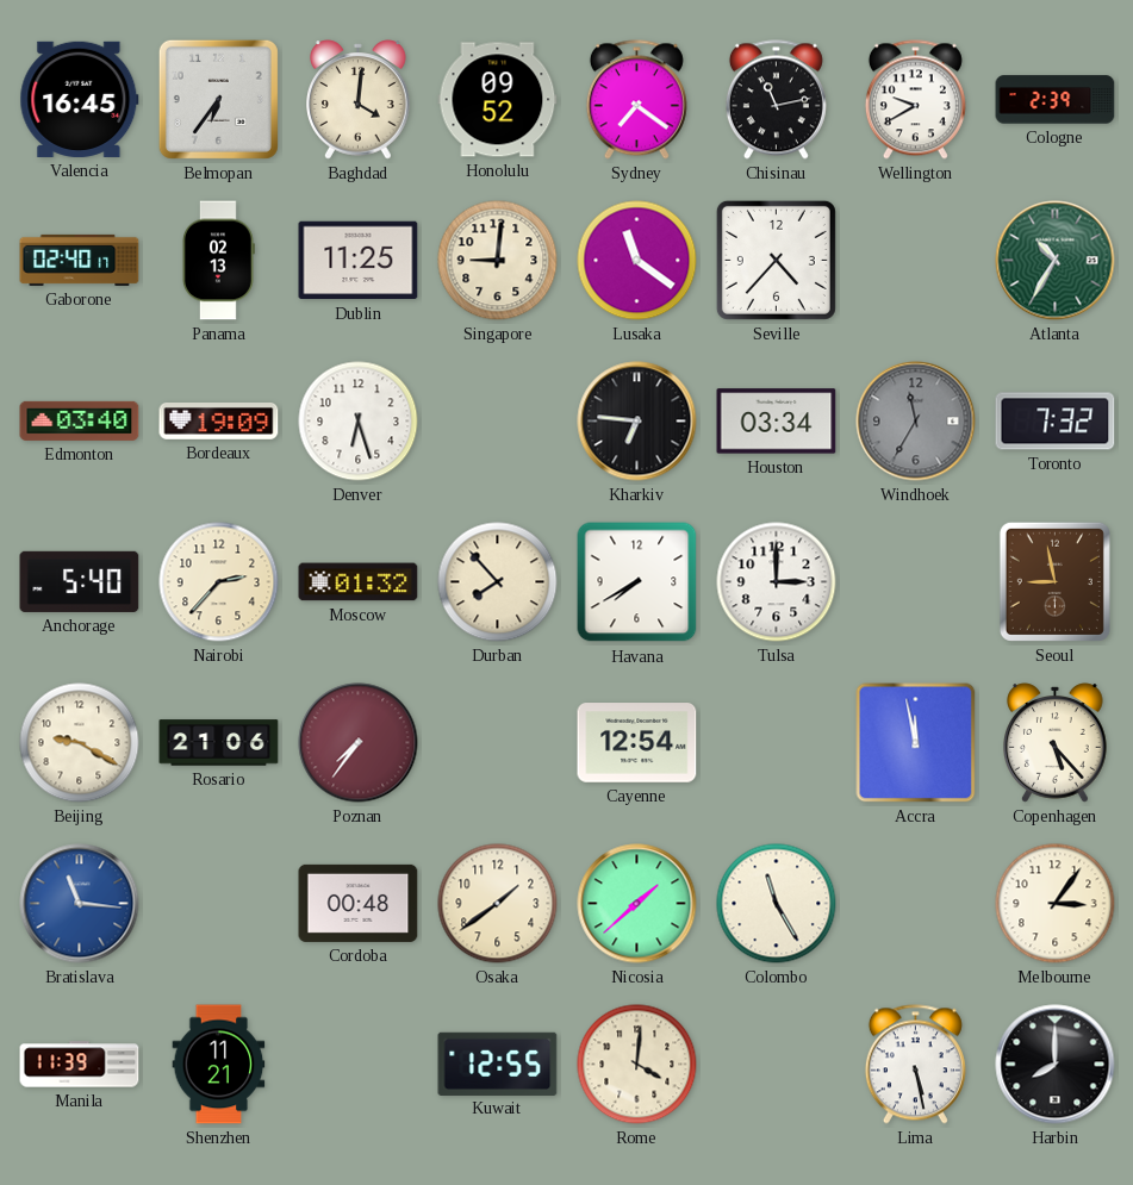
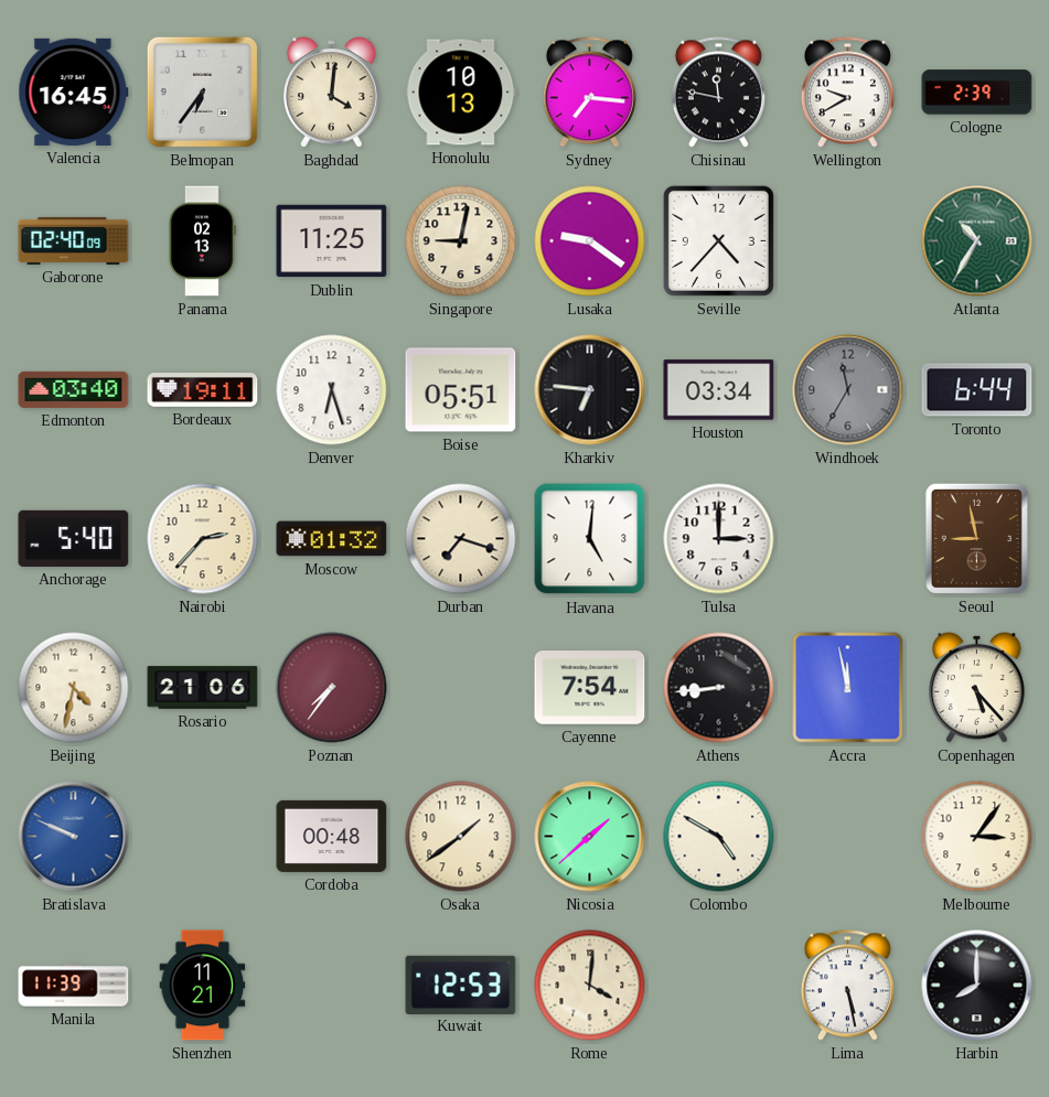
Honolulu: 09:52 -> 10:13
Sydney: 7:21 -> 7:16
Chisinau: 11:13 -> 11:47
Gaborone: 02:40:17 -> 02:40:09
Singapore: 9:01 -> 9:02
Lusaka: 11:21 -> 9:21
Bordeaux: 19:09 -> 19:11
Boise: none -> 05:51
Toronto: 7:32 -> 6:44
Durban: 7:53 -> 7:18
Havana: 7:40 -> 5:01
Beijing: 9:20 -> 4:32
Cayenne: 12:54 -> 7:54
Athens: none -> 8:44
Bratislava: 11:16 -> 9:49
Colombo: 11:25 -> 4:50
Kuwait: 12:55 -> 12:53
